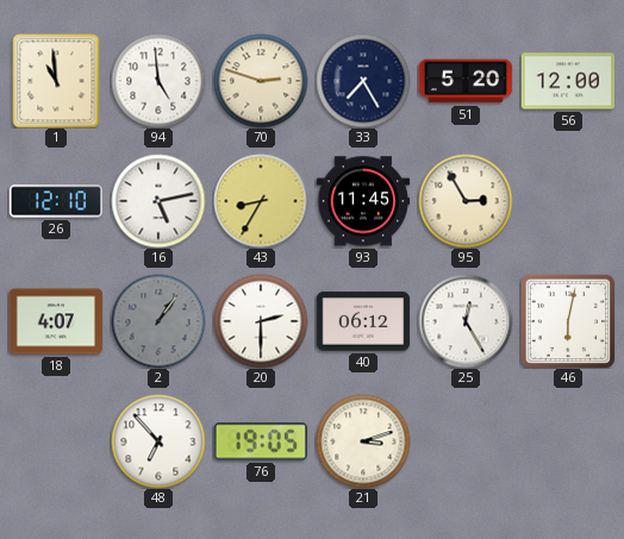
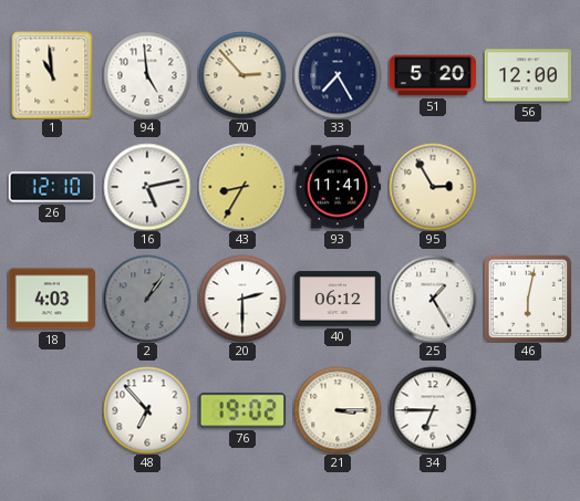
70: 2:48 -> 2:53
93: 11:45 -> 11:41
18: 4:07 -> 4:03
25: 12:25 -> 1:25
76: 19:05 -> 19:02
21: 3:12 -> 3:15
34: none -> 6:45
